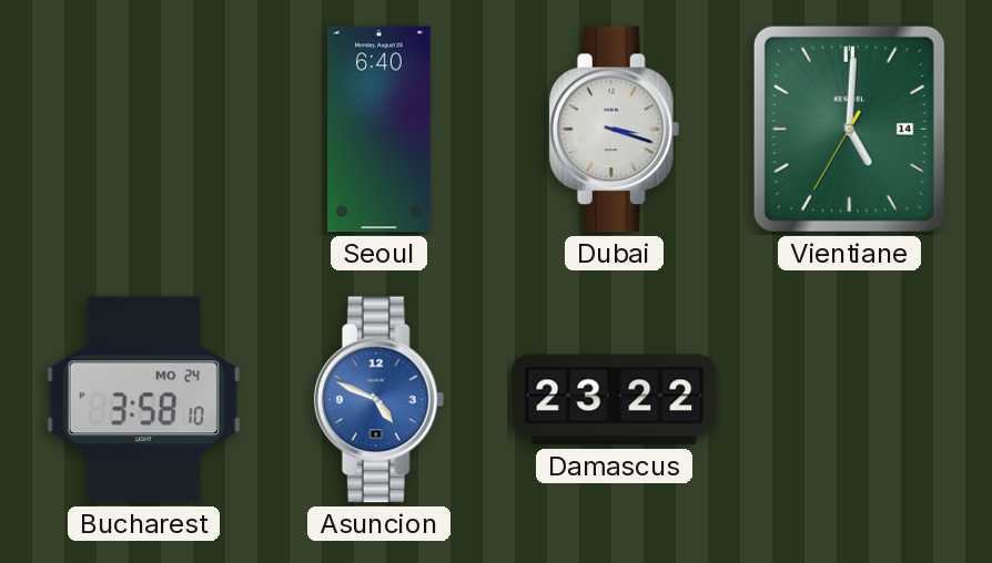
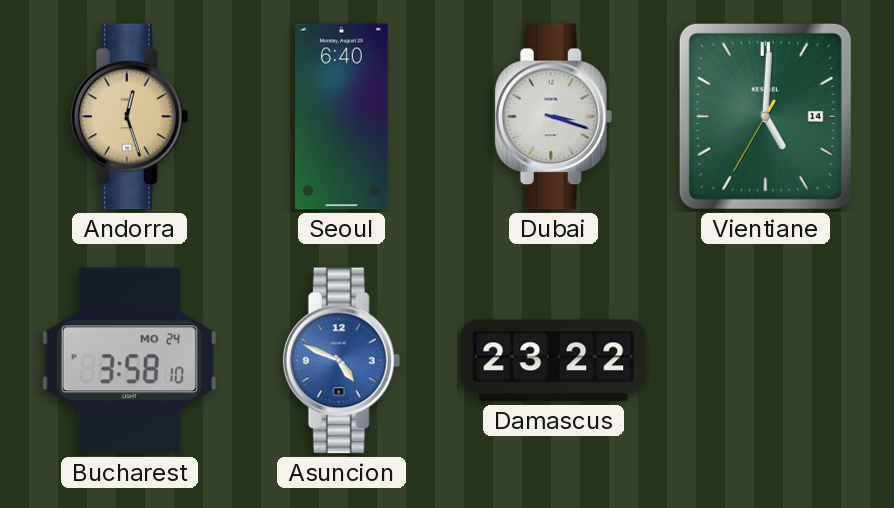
Andorra: none -> 12:27
